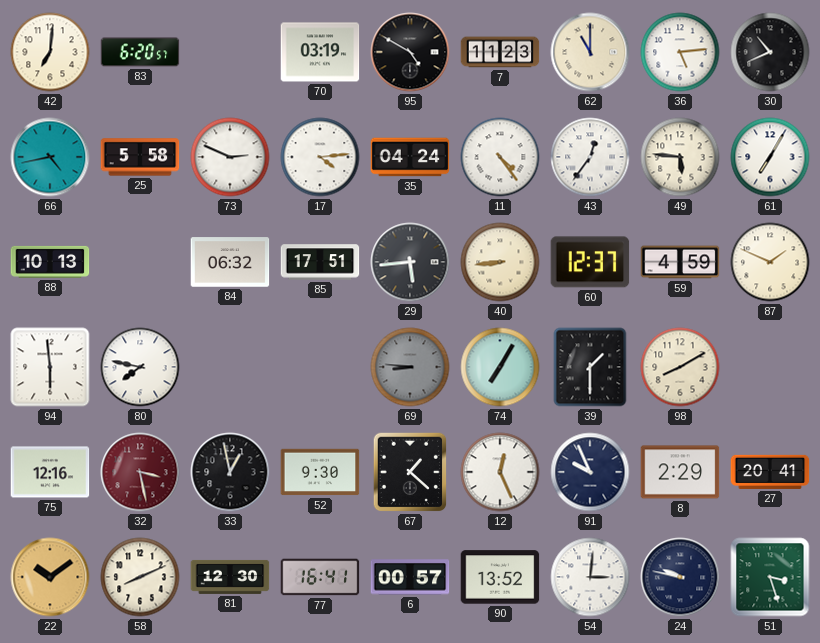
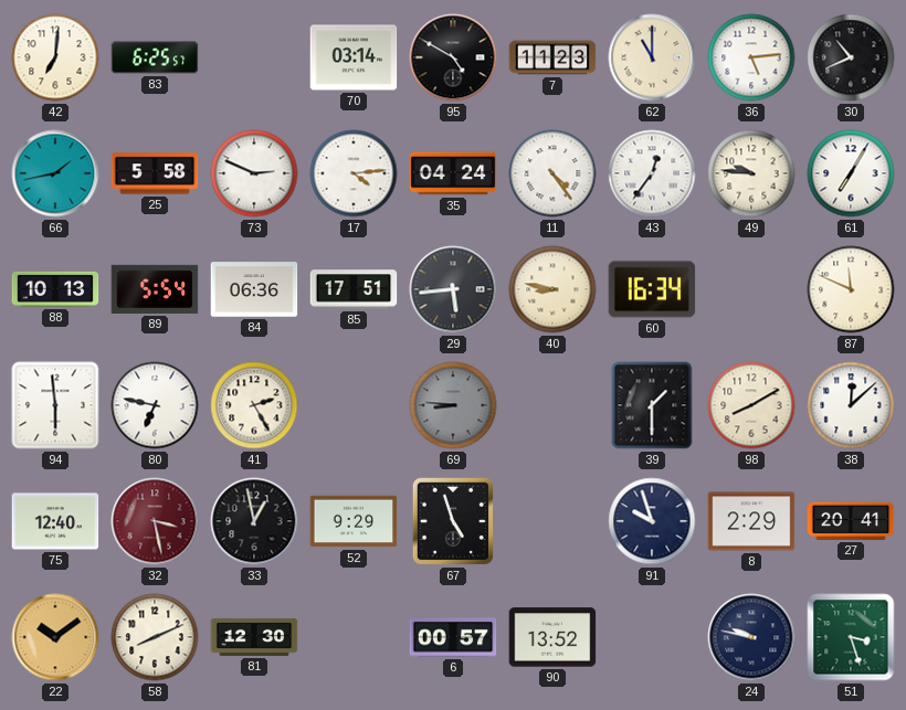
83: 6:20 -> 6:25
70: 03:19 -> 03:14
66: 4:43 -> 1:43
49: 5:46 -> 9:46
89: none -> 5:54
84: 06:32 -> 06:36
40: 8:44 -> 8:47
60: 12:37 -> 16:34
59: 4:59 -> none
87: 1:49 -> 11:49
80: 7:47 -> 6:47
41: none -> 2:25
74: 7:05 -> none
38: none -> 12:08
75: 12:16 -> 12:40
52: 9:30 -> 9:29
67: 1:22 -> 4:57
12: 12:26 -> none
91: 9:56 -> 9:57
77: 16:41 -> none
54: 3:01 -> none
